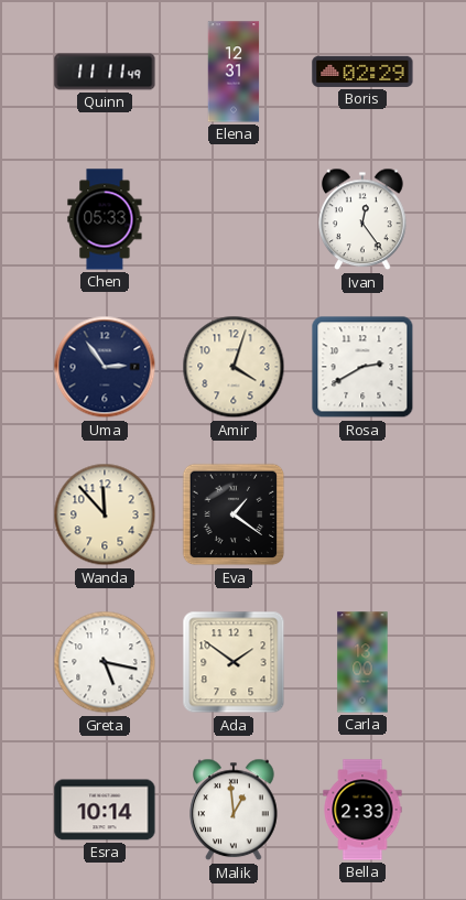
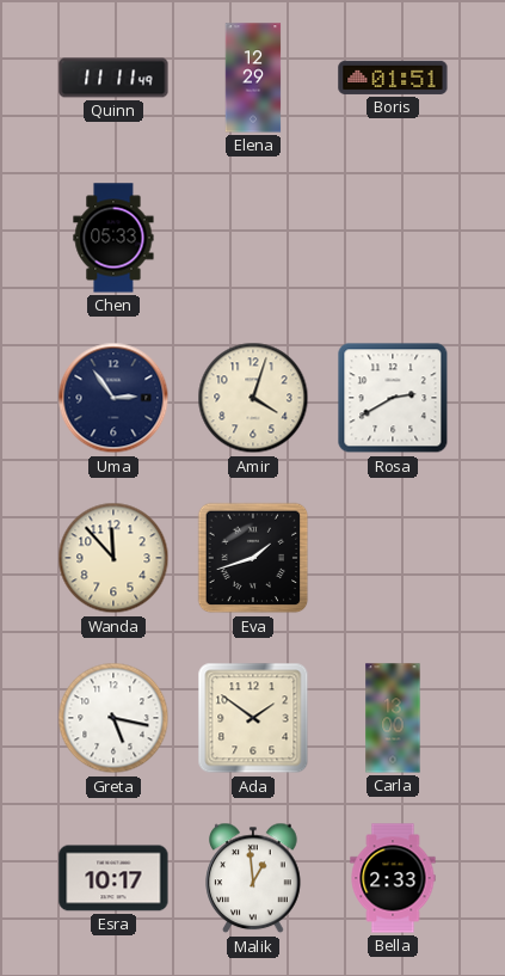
Elena: 12:31 -> 12:29
Boris: 02:29 -> 01:51
Ivan: 12:24 -> none
Eva: 1:21 -> 1:42
Esra: 10:14 -> 10:17
